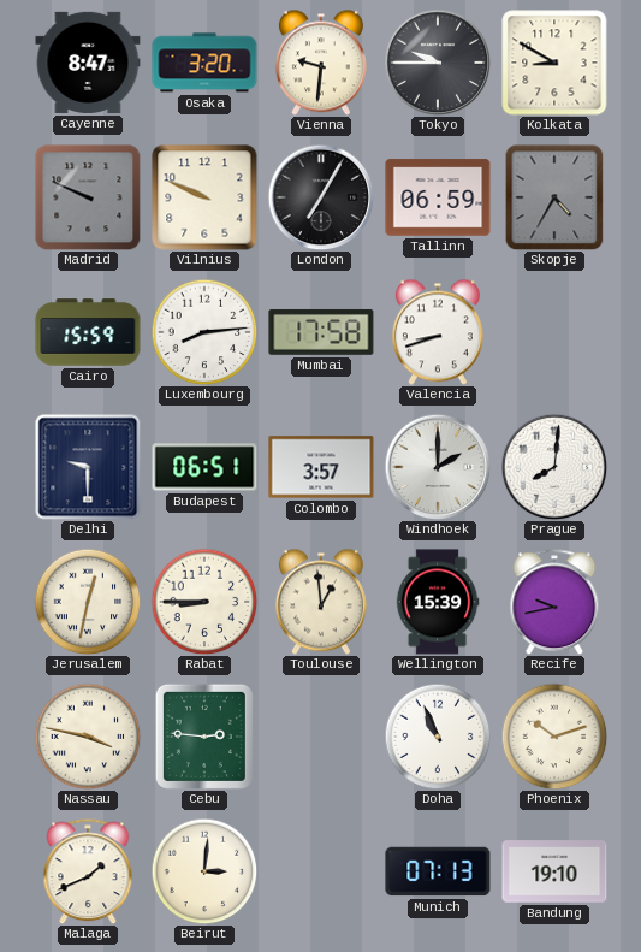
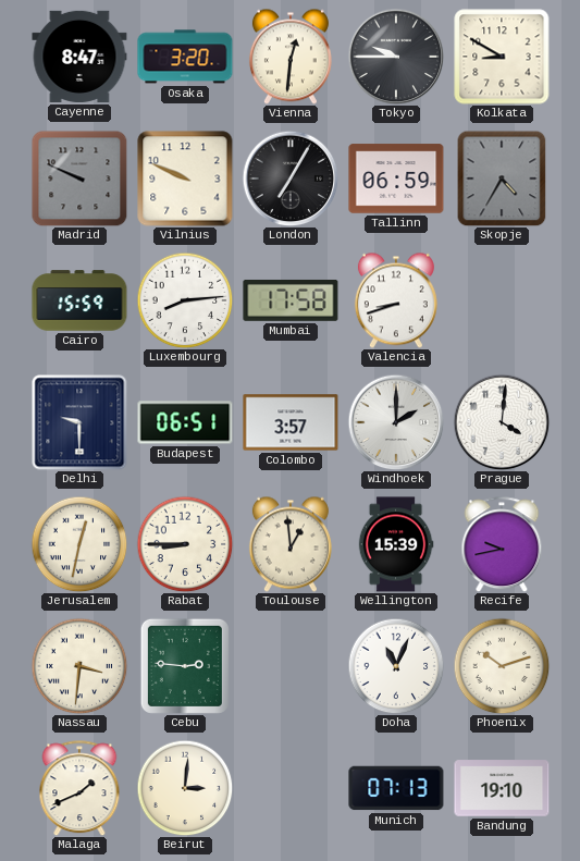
Vienna: 9:31 -> 12:31
Prague: 8:01 -> 4:01
Nassau: 3:47 -> 3:31
Doha: 10:56 -> 11:04
